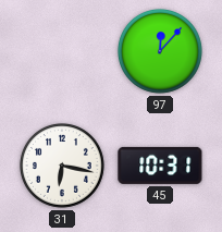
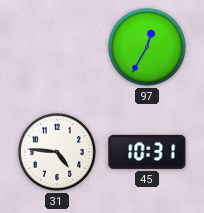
97: 12:07 -> 12:35
31: 6:17 -> 4:46
